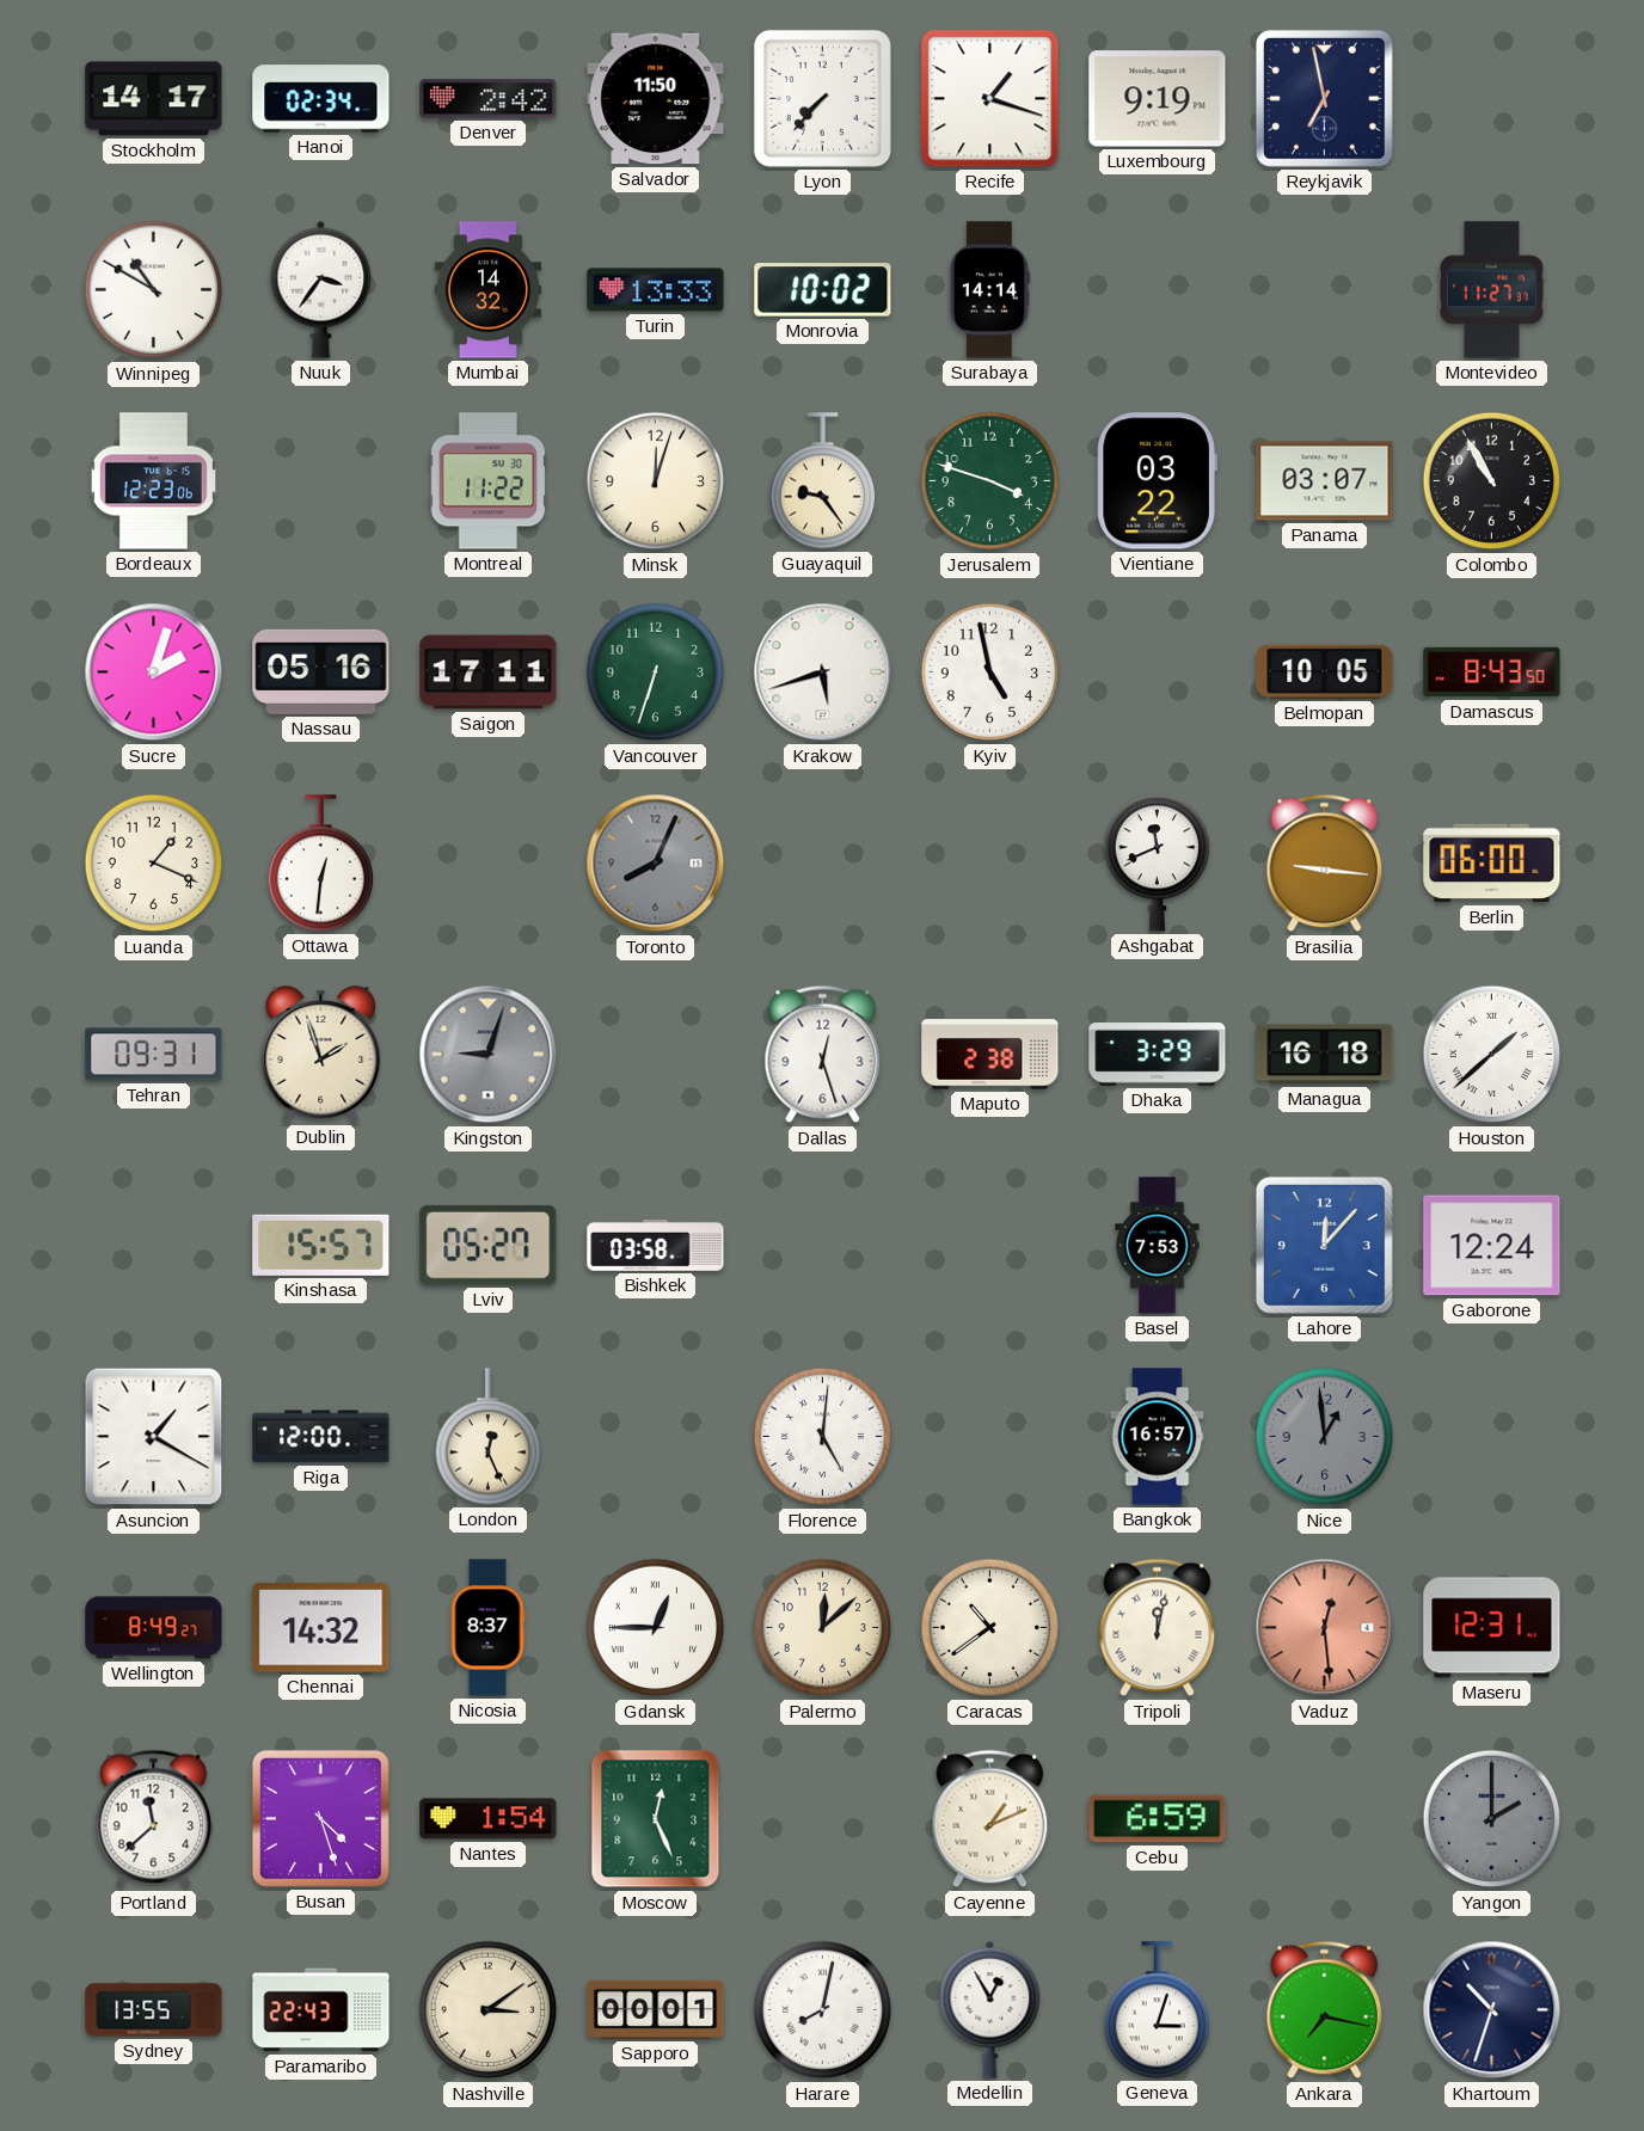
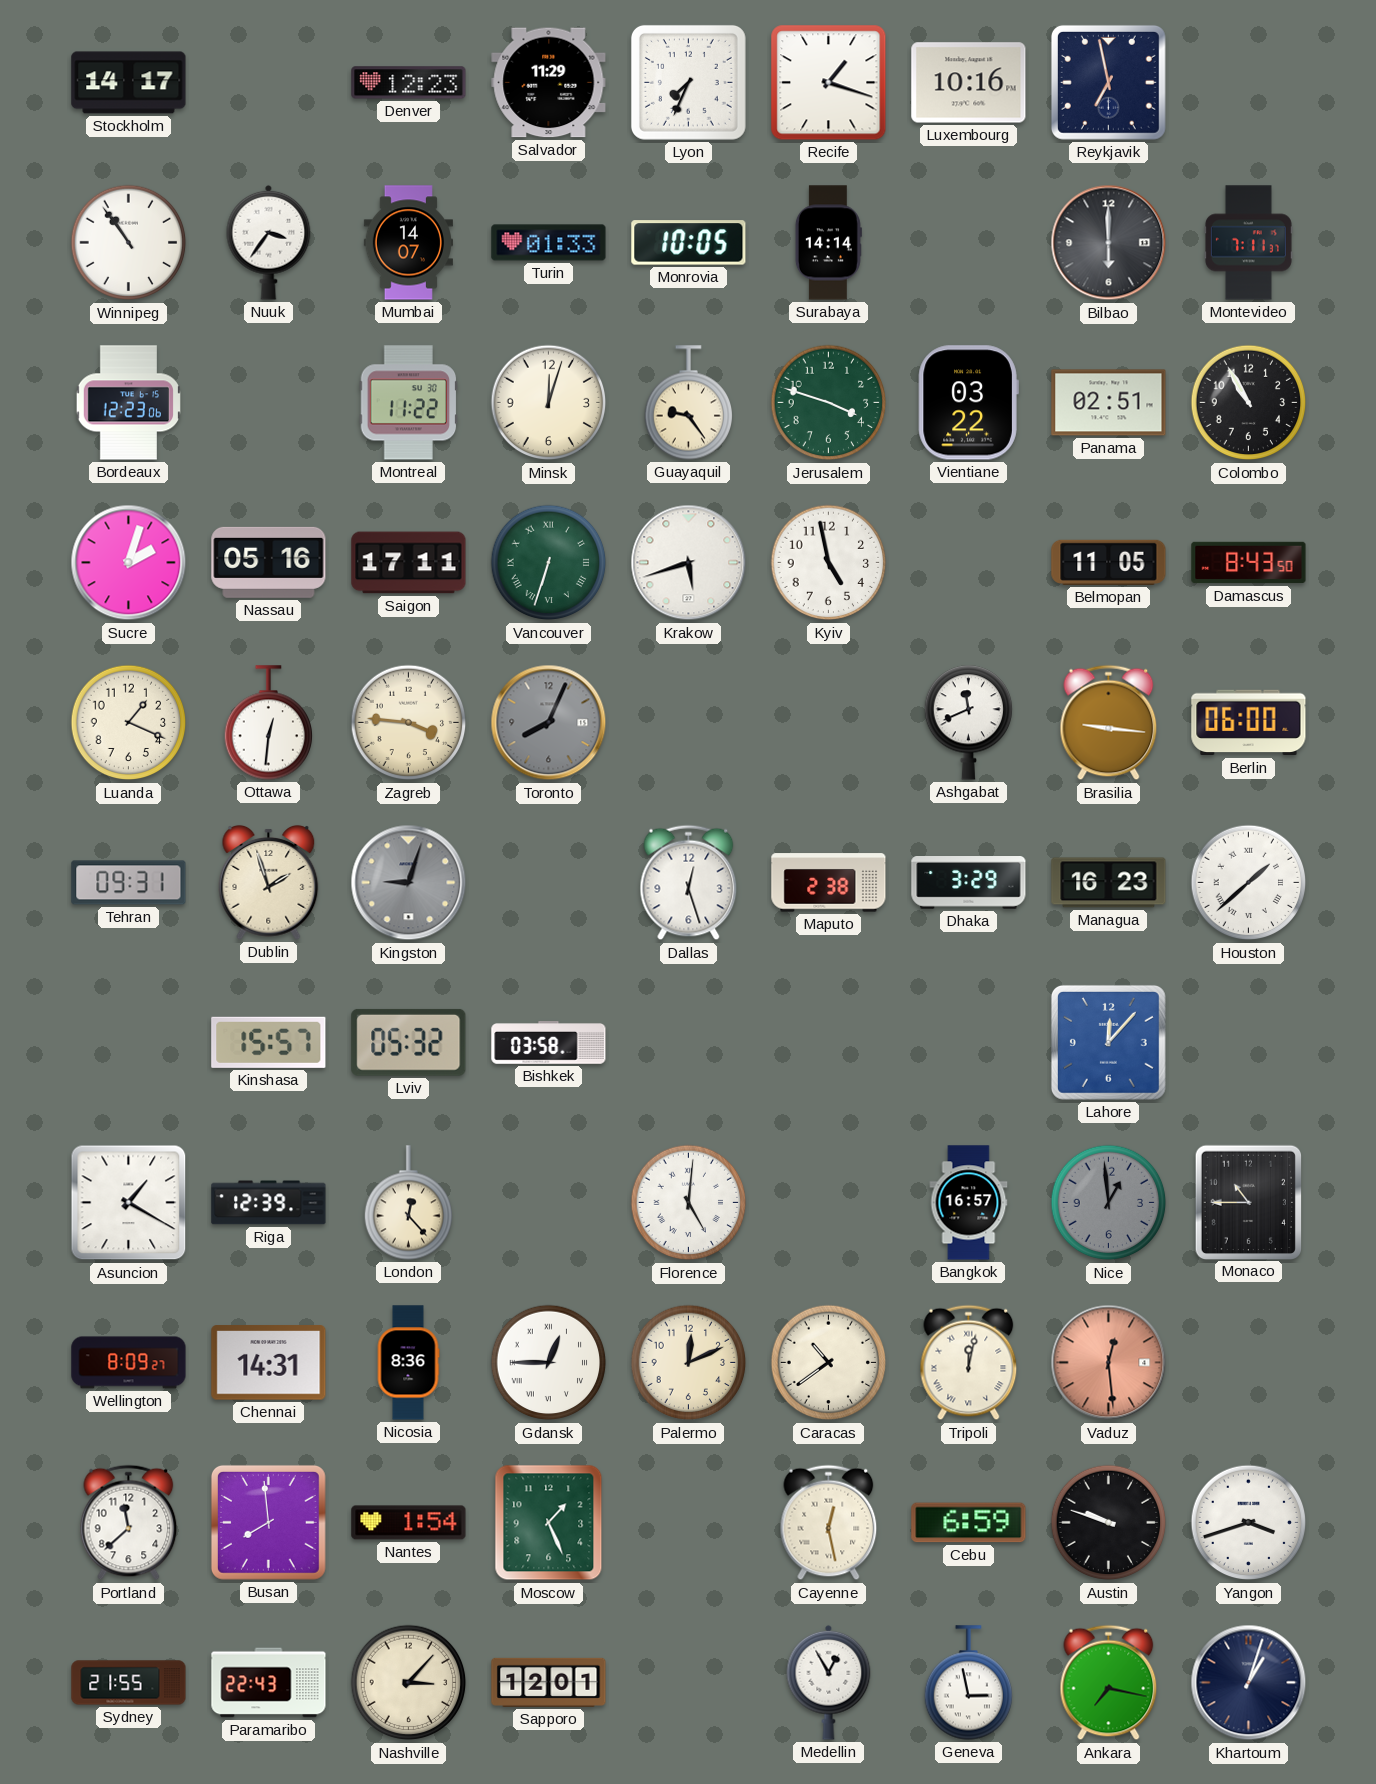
Hanoi: 02:34 -> none
Denver: 2:42 -> 12:23
Salvador: 11:50 -> 11:29
Lyon: 7:37 -> 7:34
Luxembourg: 9:19 -> 10:16
Winnipeg: 10:50 -> 10:54
Mumbai: 14:32 -> 14:07
Turin: 13:33 -> 01:33
Monrovia: 10:02 -> 10:05
Bilbao: none -> 6:00
Montevideo: 11:27 -> 7:11
Panama: 03:07 -> 02:51
Vancouver numerals: Arabic -> Roman
Belmopan: 10:05 -> 11:05
Zagreb: none -> 3:46
Managua: 16:18 -> 16:23
Lviv: 05:27 -> 05:32
Basel: 7:53 -> none
Gaborone: 12:24 -> none
Riga: 12:00 -> 12:39
London: 12:26 -> 12:23
Monaco: none -> 10:45
Wellington: 8:49 -> 8:09
Chennai: 14:32 -> 14:31
Nicosia: 8:37 -> 8:36
Palermo: 12:08 -> 12:11
Maseru: 12:31 -> none
Busan: 4:27 -> 7:59
Moscow: 12:26 -> 1:26
Cayenne: 1:11 -> 12:28
Austin: none -> 9:48
Yangon: 2:00 -> 3:42
Yangon dial: grey -> white
Sydney: 13:55 -> 21:55
Nashville: 3:09 -> 3:07
Sapporo: 00:01 -> 12:01
Harare: 8:02 -> none
Geneva: 3:03 -> 2:58
Khartoum: 10:33 -> 1:03
